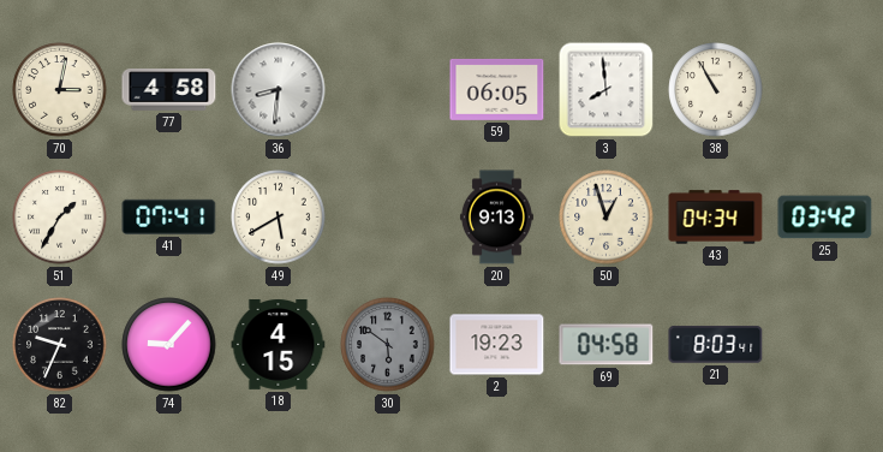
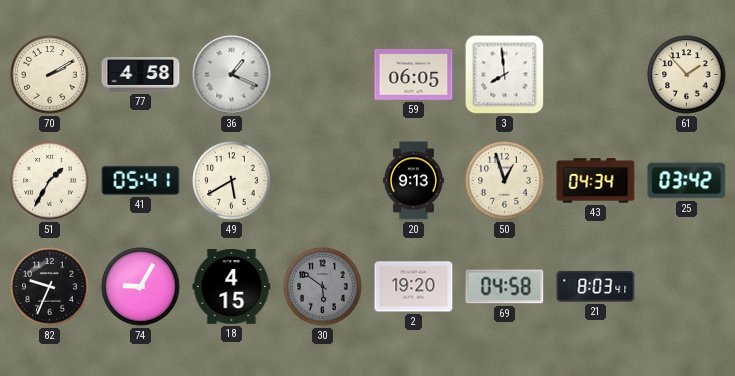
70: 3:02 -> 2:10
36: 8:31 -> 1:19
38: 10:55 -> none
61: none -> 1:53
41: 07:41 -> 05:41
74: 9:07 -> 9:05
2: 19:23 -> 19:20
